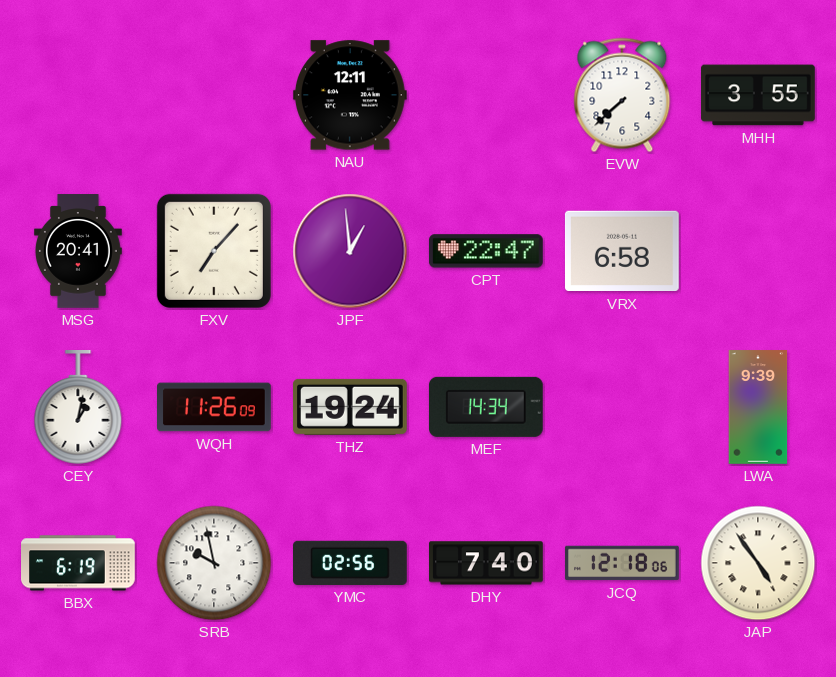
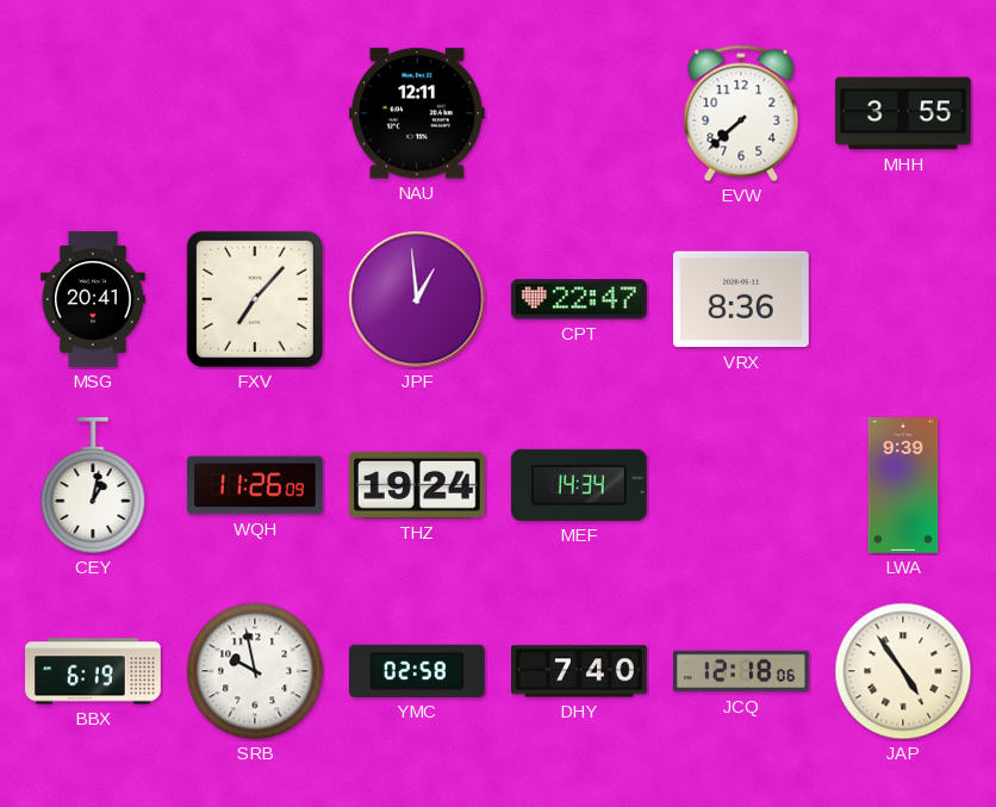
VRX: 6:58 -> 8:36
YMC: 02:56 -> 02:58
